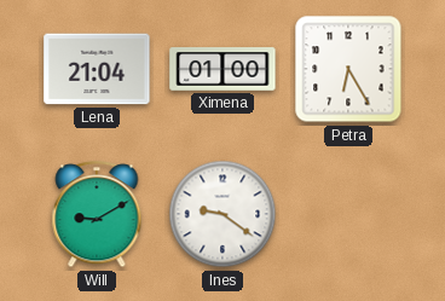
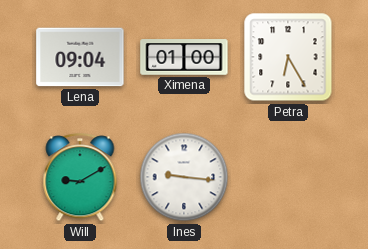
Lena: 21:04 -> 09:04
Ines: 9:21 -> 9:16
